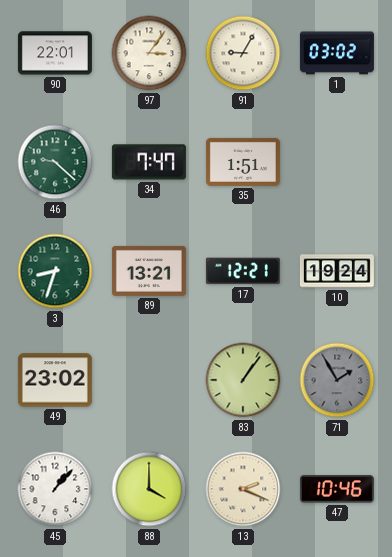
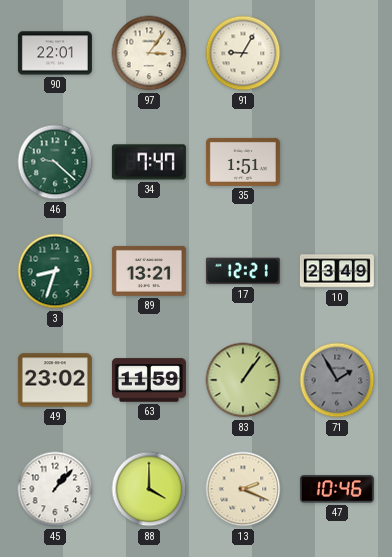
1: 03:02 -> none
10: 19:24 -> 23:49
63: none -> 11:59
